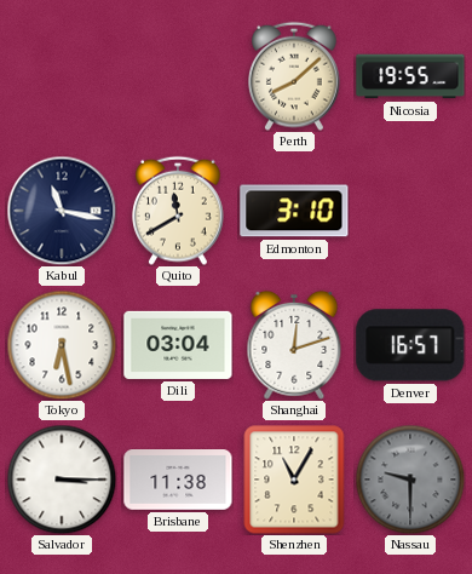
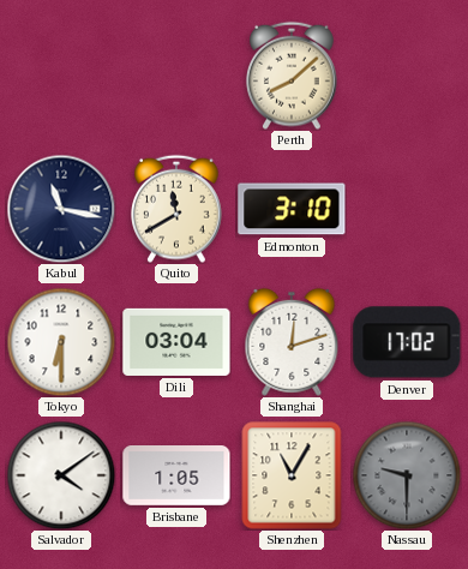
Nicosia: 19:55 -> none
Tokyo: 6:28 -> 6:30
Denver: 16:57 -> 17:02
Salvador: 3:15 -> 4:09
Brisbane: 11:38 -> 1:05
